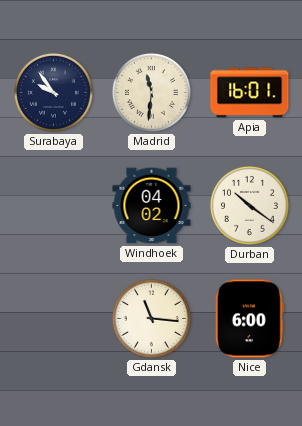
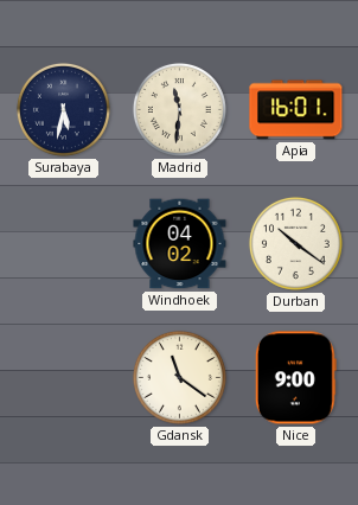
Surabaya: 9:54 -> 5:32
Gdansk: 11:16 -> 11:21
Nice: 6:00 -> 9:00
